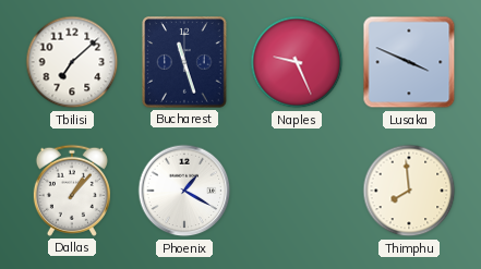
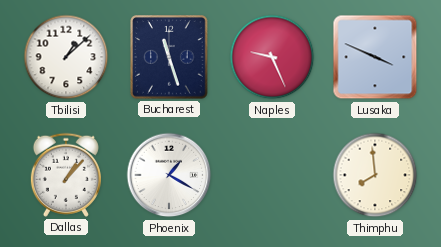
Tbilisi: 7:08 -> 1:08
